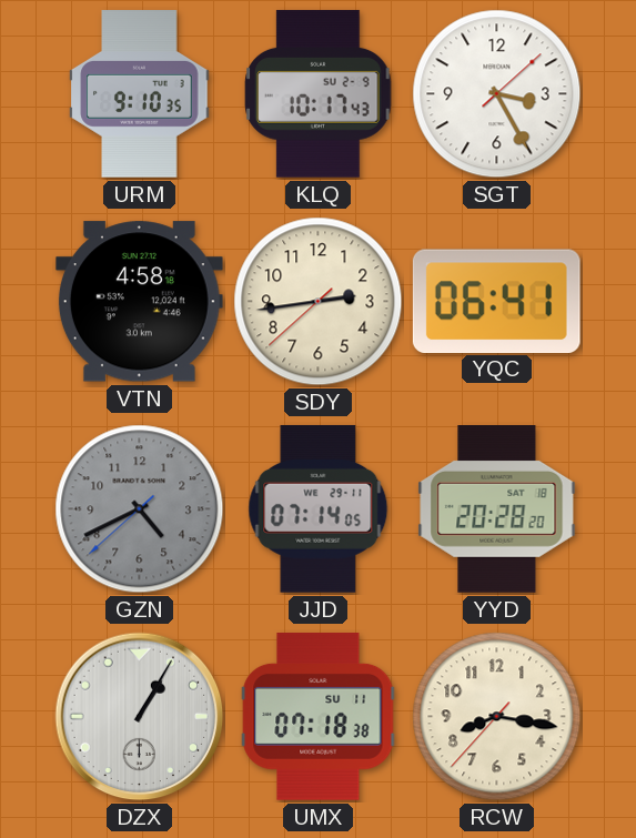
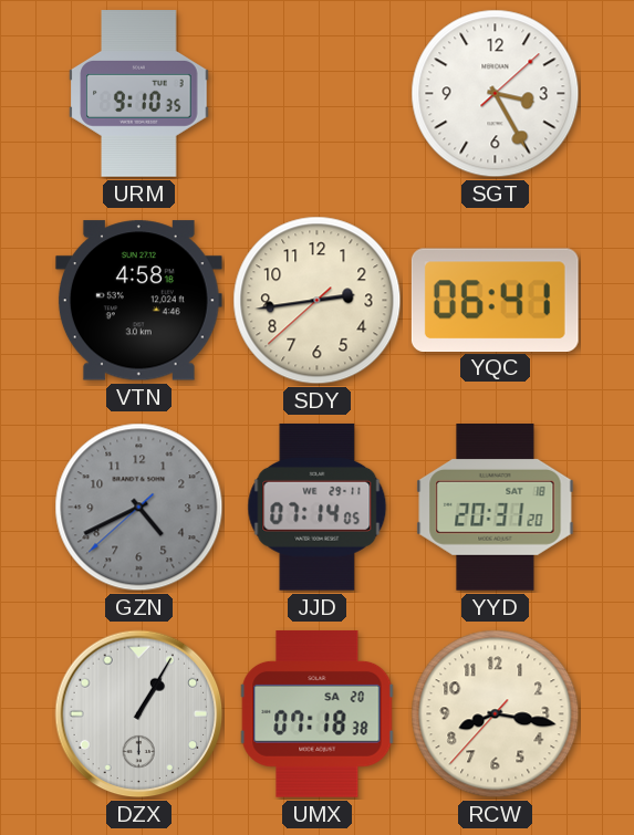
KLQ: 10:17 -> none
YYD: 20:28 -> 20:31
UMX date: SU 11 -> SA 20
